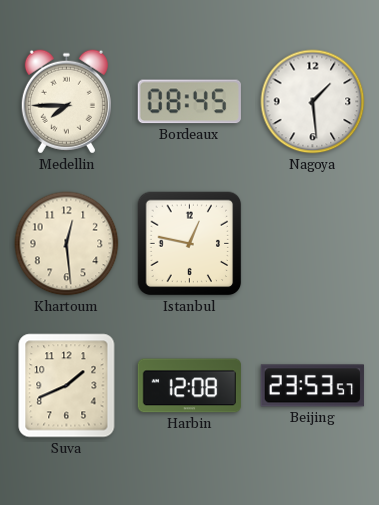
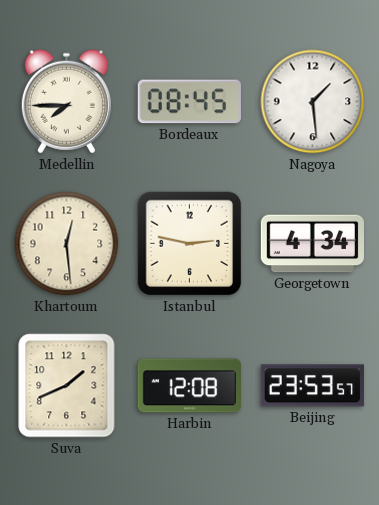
Istanbul: 12:47 -> 2:47
Georgetown: none -> 4:34
